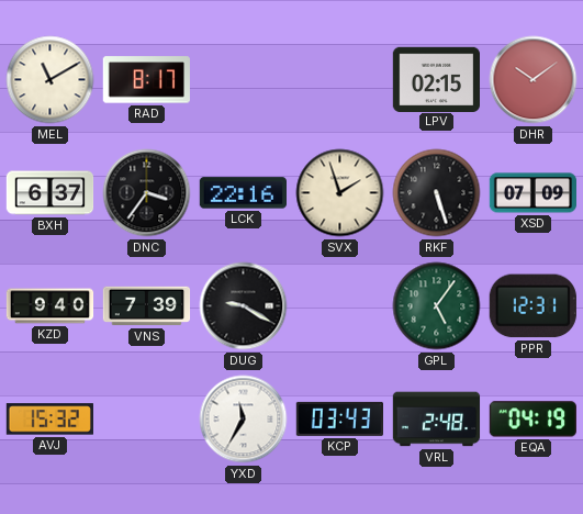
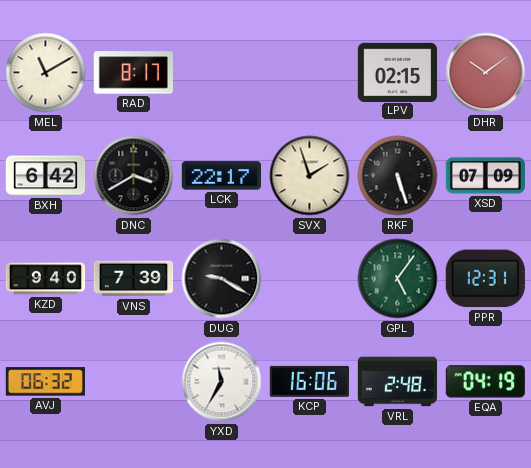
BXH: 6:37 -> 6:42
DNC: 3:36 -> 3:40
LCK: 22:16 -> 22:17
AVJ: 15:32 -> 06:32
KCP: 03:43 -> 16:06
